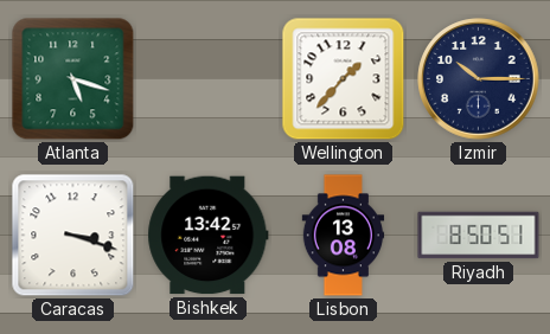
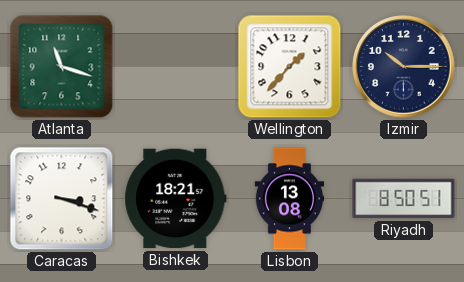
Atlanta: 5:18 -> 11:18
Bishkek: 13:42 -> 18:21
